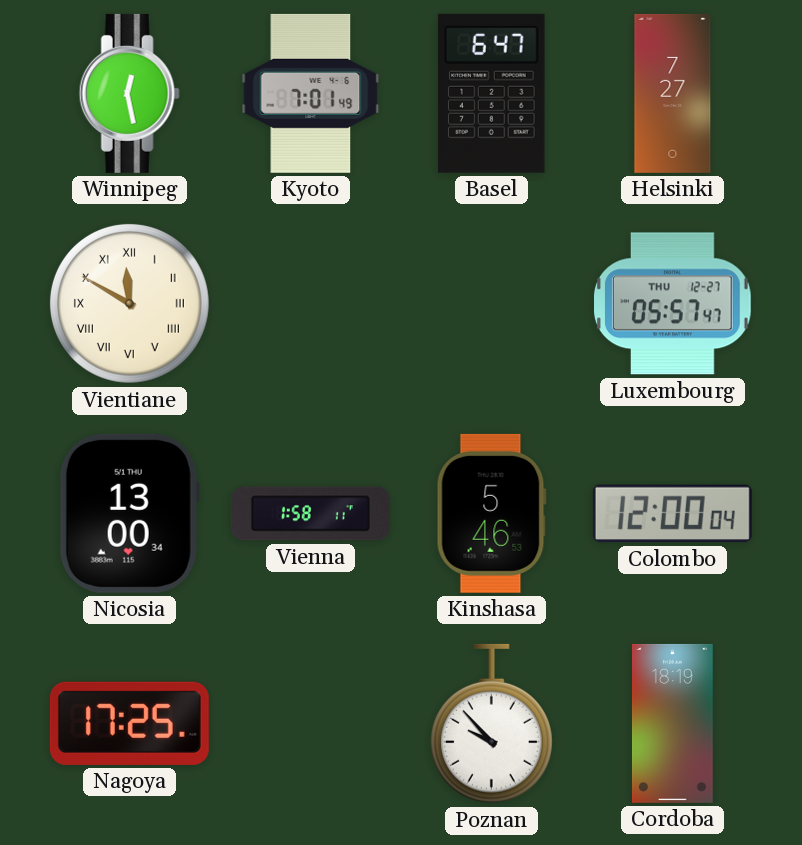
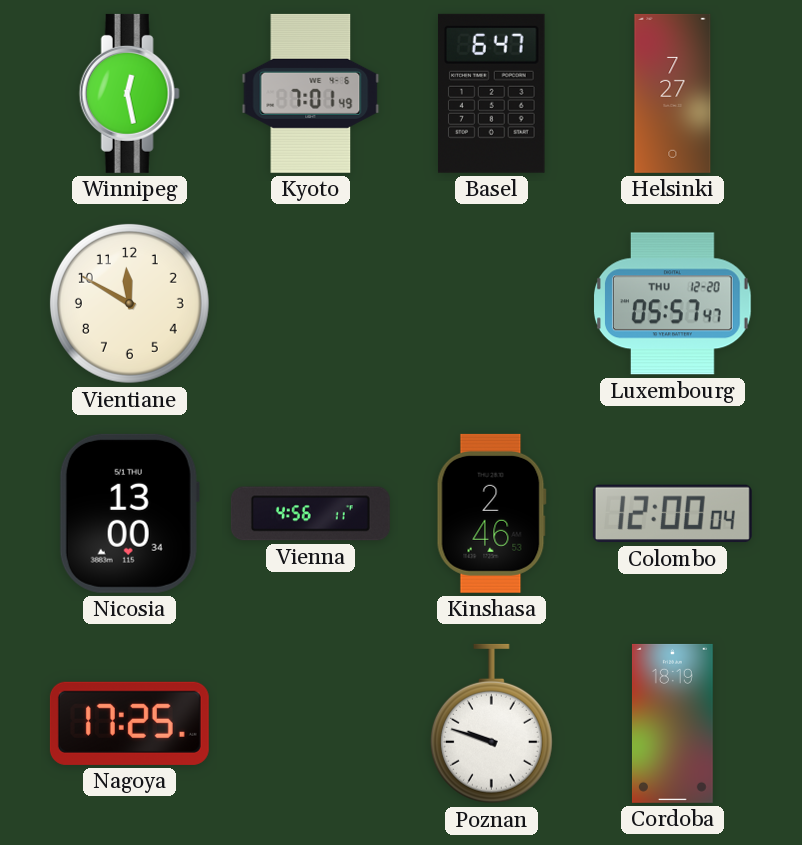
Vientiane numerals: Roman -> Arabic
Luxembourg date: THU 12-27 -> THU 12-20
Vienna: 1:58 -> 4:56
Kinshasa: 5:46 -> 2:46
Poznan: 9:53 -> 9:48
